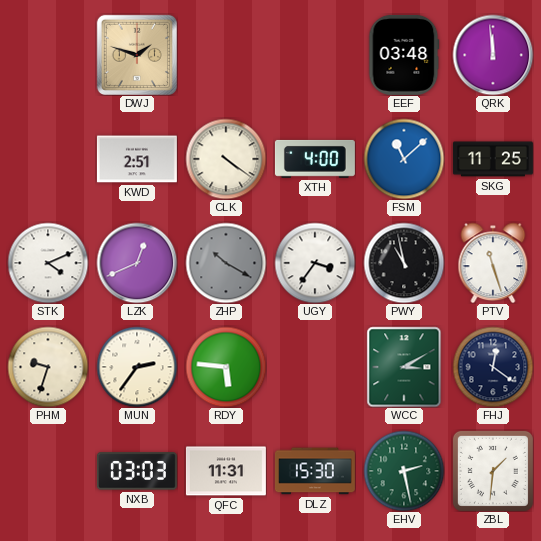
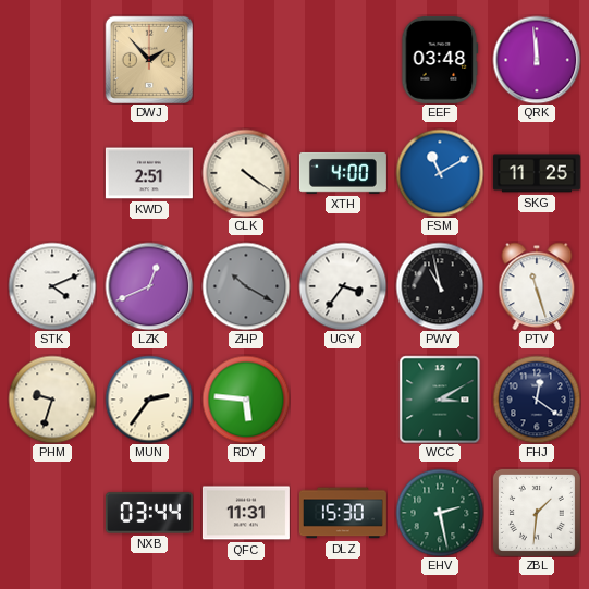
DWJ: 1:48 -> 1:53
FSM: 11:08 -> 11:10
NXB: 03:03 -> 03:44
